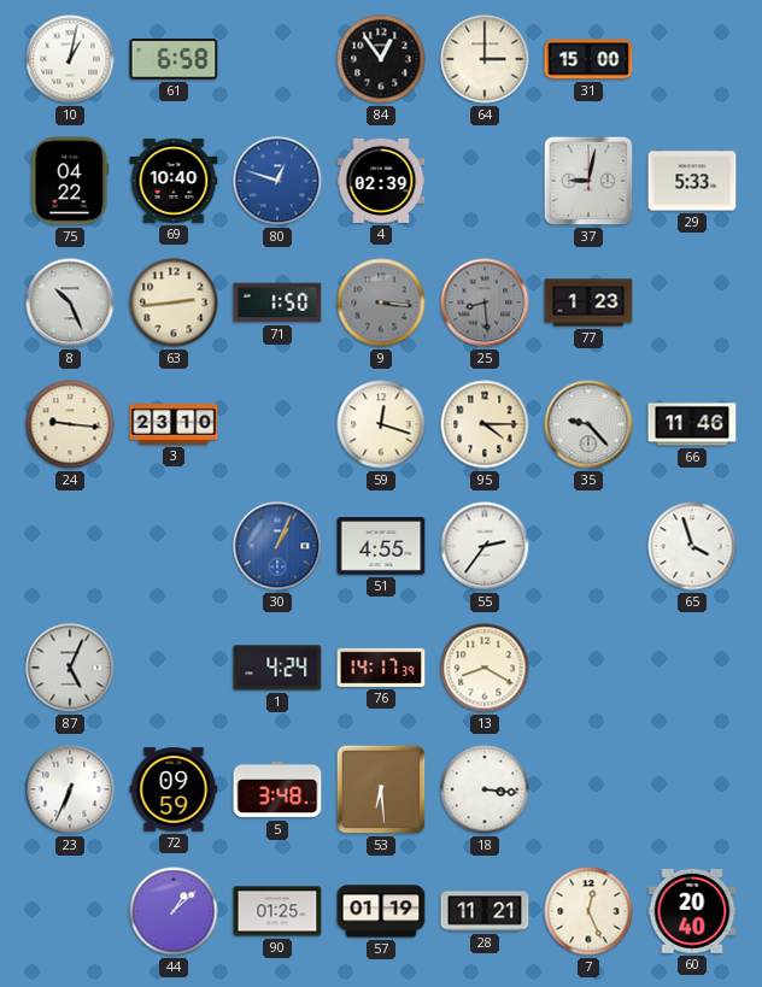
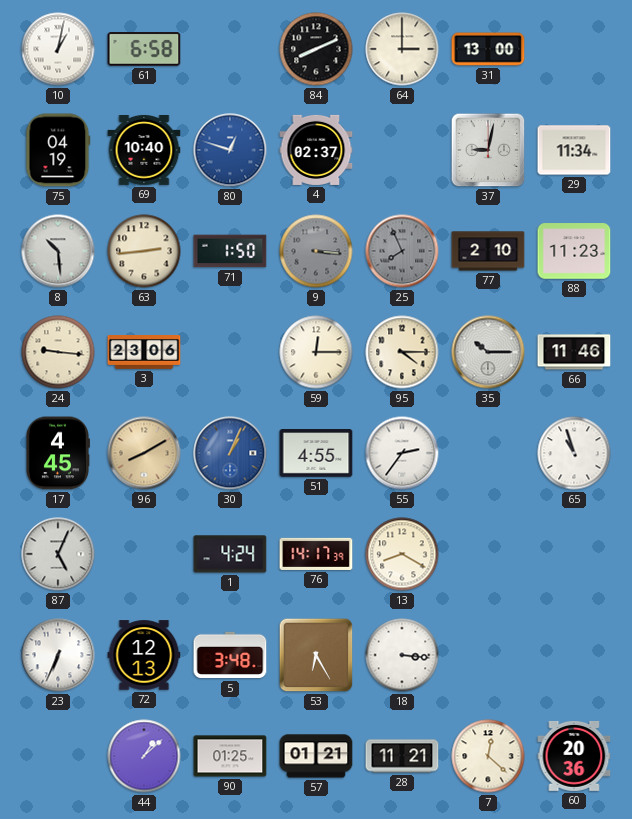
84: 12:54 -> 8:11
31: 15:00 -> 13:00
75: 04:22 -> 04:19
4: 02:39 -> 02:37
29: 5:33 -> 11:34
8: 10:26 -> 10:29
25: 8:29 -> 7:56
77: 1:23 -> 2:10
88: none -> 11:23
3: 23:10 -> 23:06
59: 12:18 -> 12:15
35: 9:23 -> 10:15
17: none -> 4:45
96: none -> 8:10
65: 3:57 -> 10:57
72: 09:59 -> 12:13
53: 6:29 -> 6:25
57: 01:19 -> 01:21
7: 12:26 -> 12:22
60: 20:40 -> 20:36
